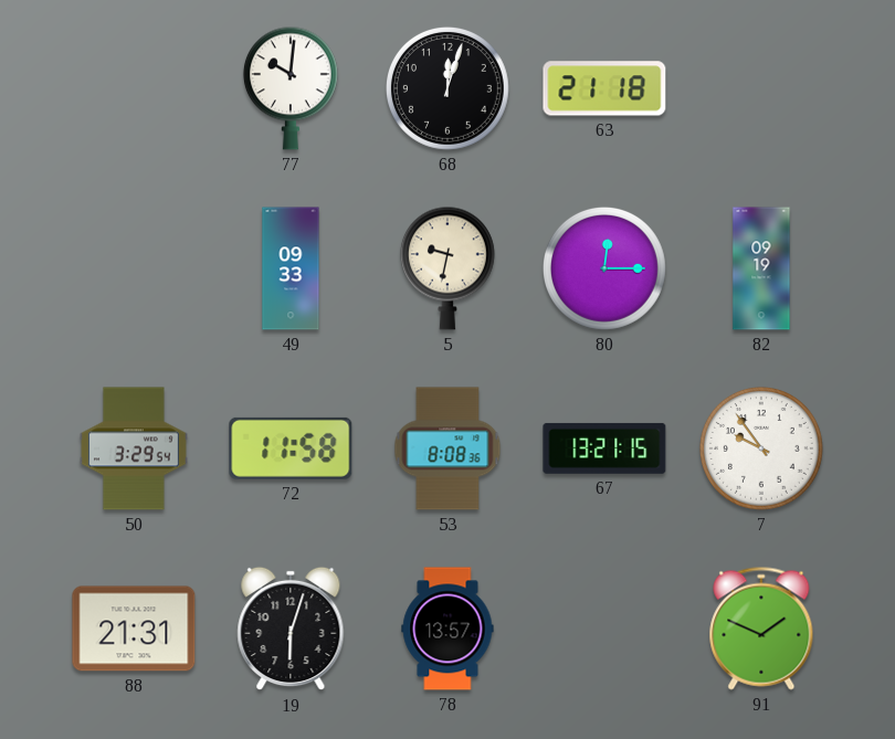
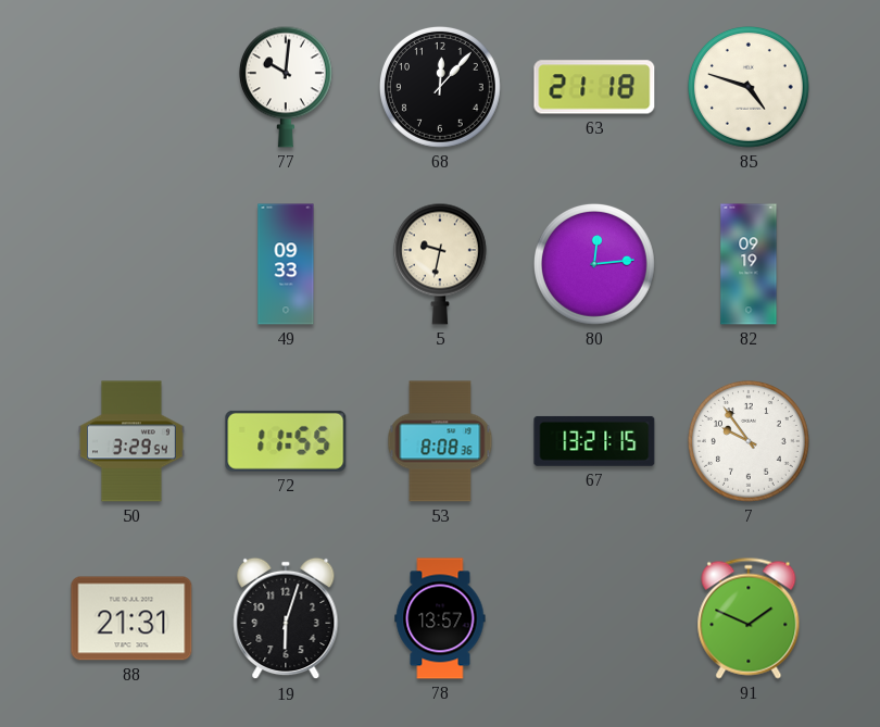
68: 12:03 -> 12:07
85: none -> 4:48
80: 12:15 -> 12:14
72: 11:58 -> 11:55
